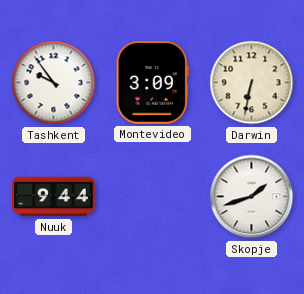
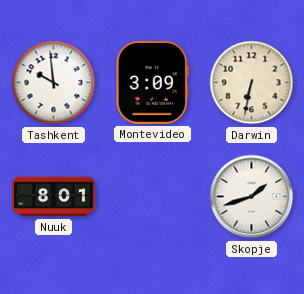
Tashkent: 9:54 -> 9:59
Nuuk: 9:44 -> 8:01
